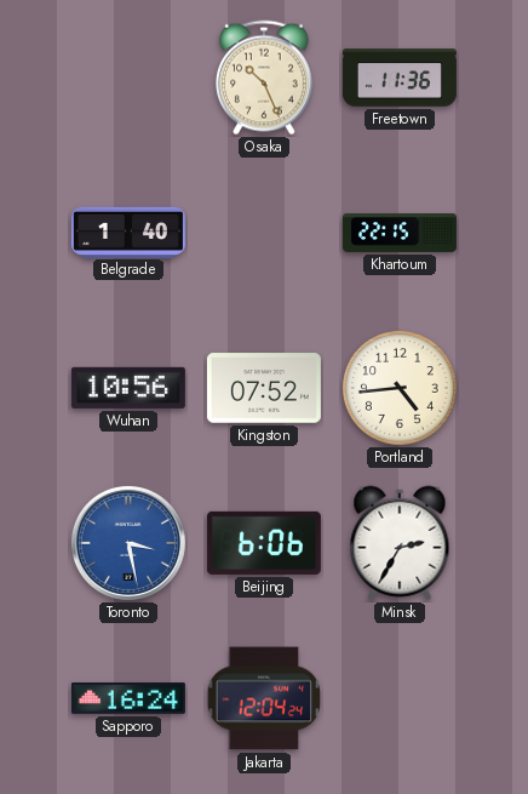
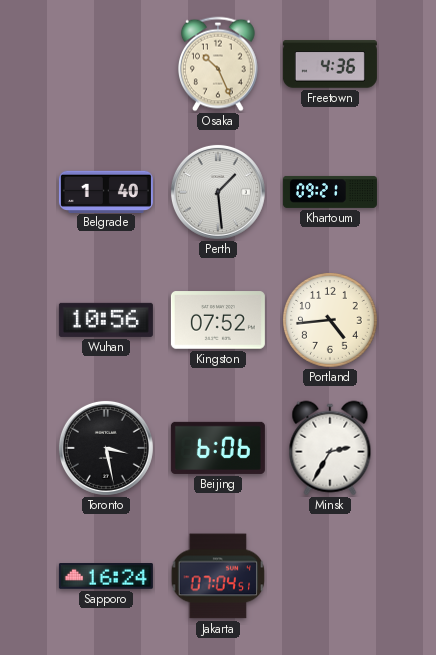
Freetown: 11:36 -> 4:36
Perth: none -> 1:29
Khartoum: 22:15 -> 09:21
Toronto dial: blue -> black
Jakarta: 12:04 -> 07:04
